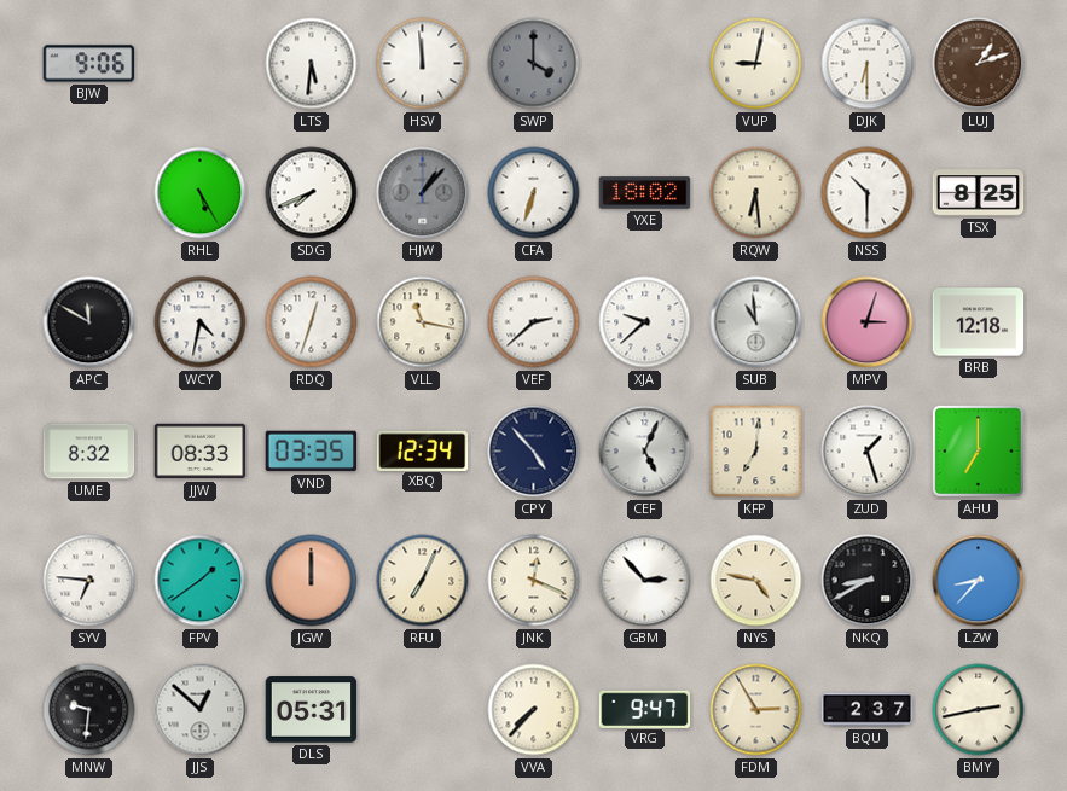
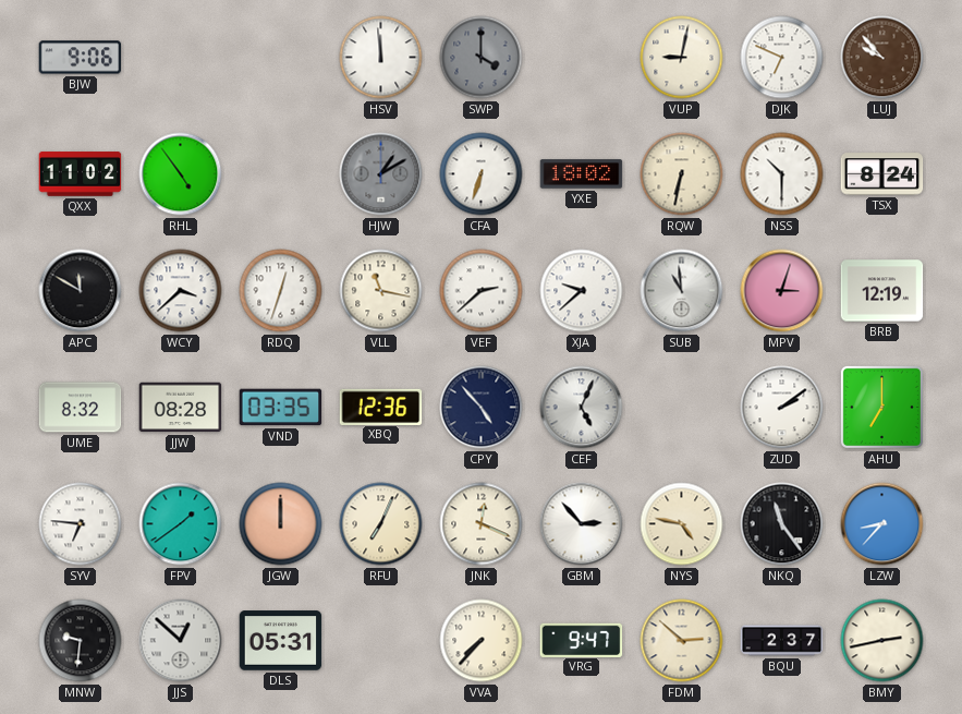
LTS: 5:31 -> none
DJK: 6:30 -> 6:49
LUJ: 1:12 -> 9:53
QXX: none -> 11:02
RHL: 5:25 -> 4:54
SDG: 7:41 -> none
HJW: 1:07 -> 1:10
RQW: 6:29 -> 6:32
TSX: 8:25 -> 8:24
WCY: 4:32 -> 3:38
BRB: 12:18 -> 12:19
JJW: 08:33 -> 08:28
XBQ: 12:34 -> 12:36
KFP: 7:01 -> none
ZUD: 1:27 -> 2:09
NKQ: 8:40 -> 11:24
FDM: 2:55 -> 2:52
